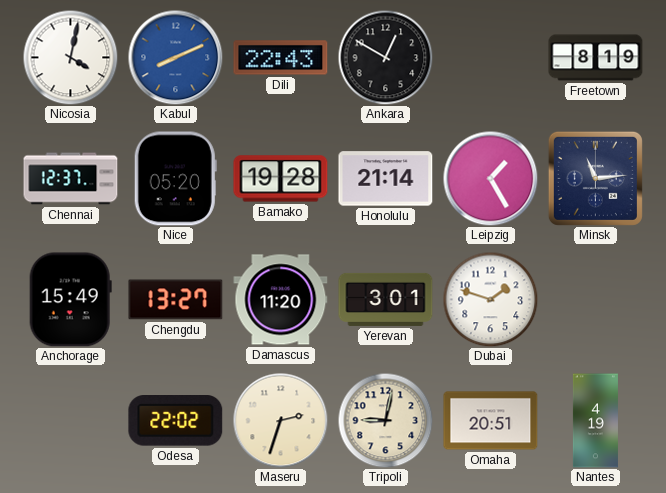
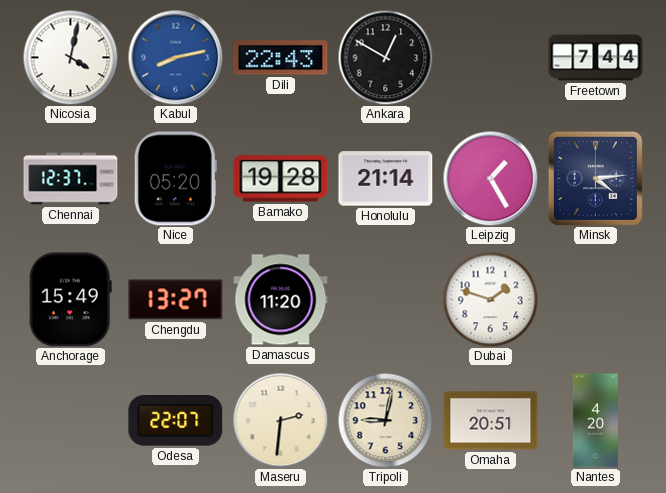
Kabul: 8:11 -> 8:13
Freetown: 8:19 -> 7:44
Minsk: 11:14 -> 4:14
Yerevan: 3:01 -> none
Odesa: 22:02 -> 22:07
Maseru: 2:33 -> 2:31
Nantes: 4:19 -> 4:20
